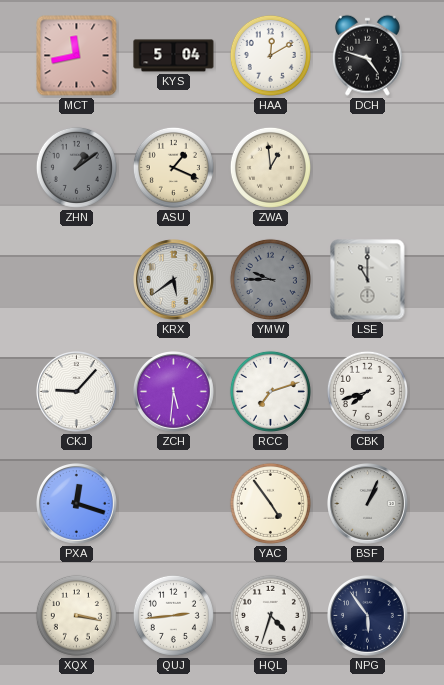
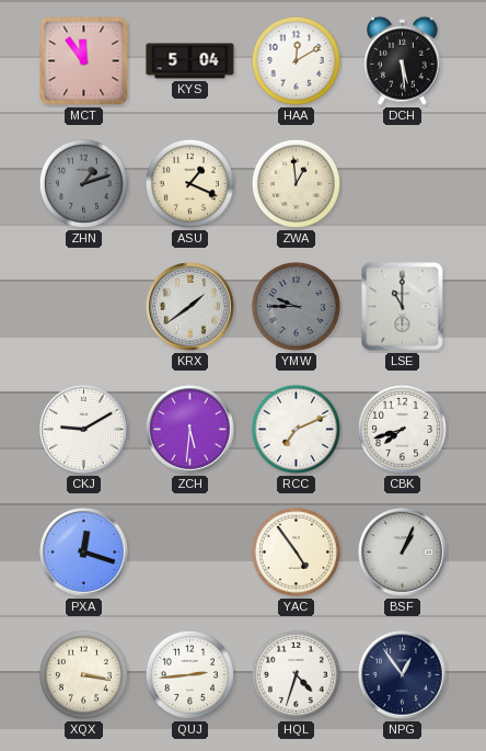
MCT: 11:43 -> 11:54
DCH: 4:48 -> 5:29
ZHN: 1:09 -> 1:12
KRX: 5:39 -> 1:39
CKJ: 9:07 -> 9:10
RCC: 7:12 -> 7:11
NPG: 5:54 -> 12:54
